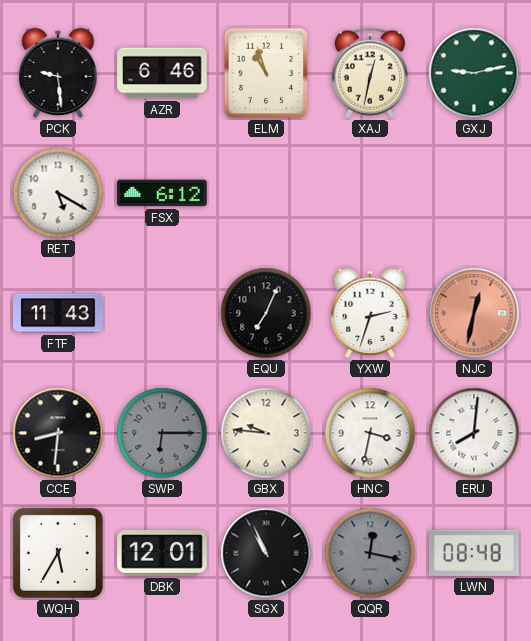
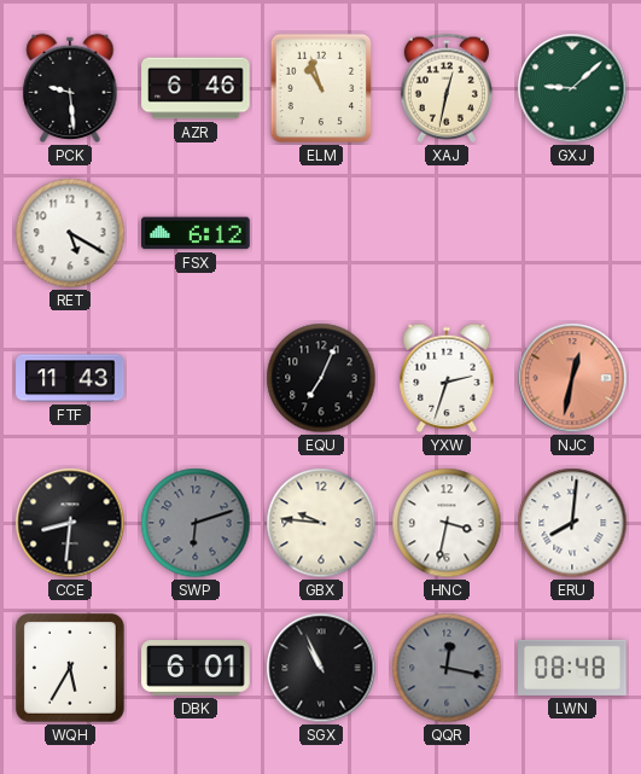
GXJ: 9:13 -> 9:08
SWP: 6:15 -> 6:12
DBK: 12:01 -> 6:01
